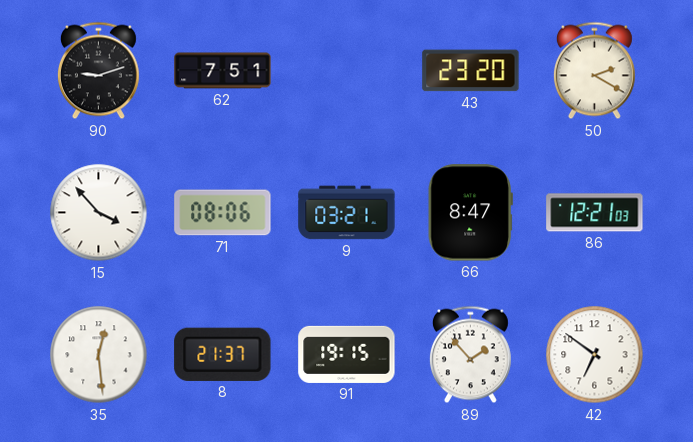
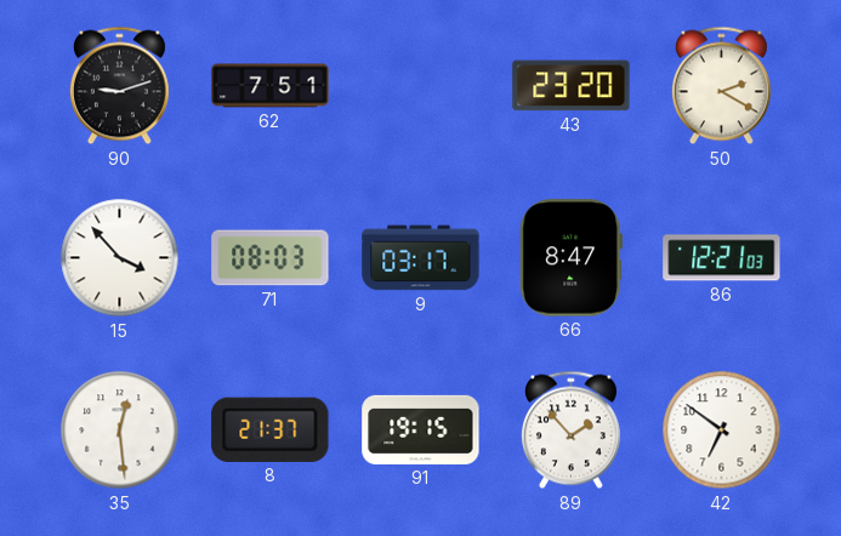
71: 08:06 -> 08:03
9: 03:21 -> 03:17
